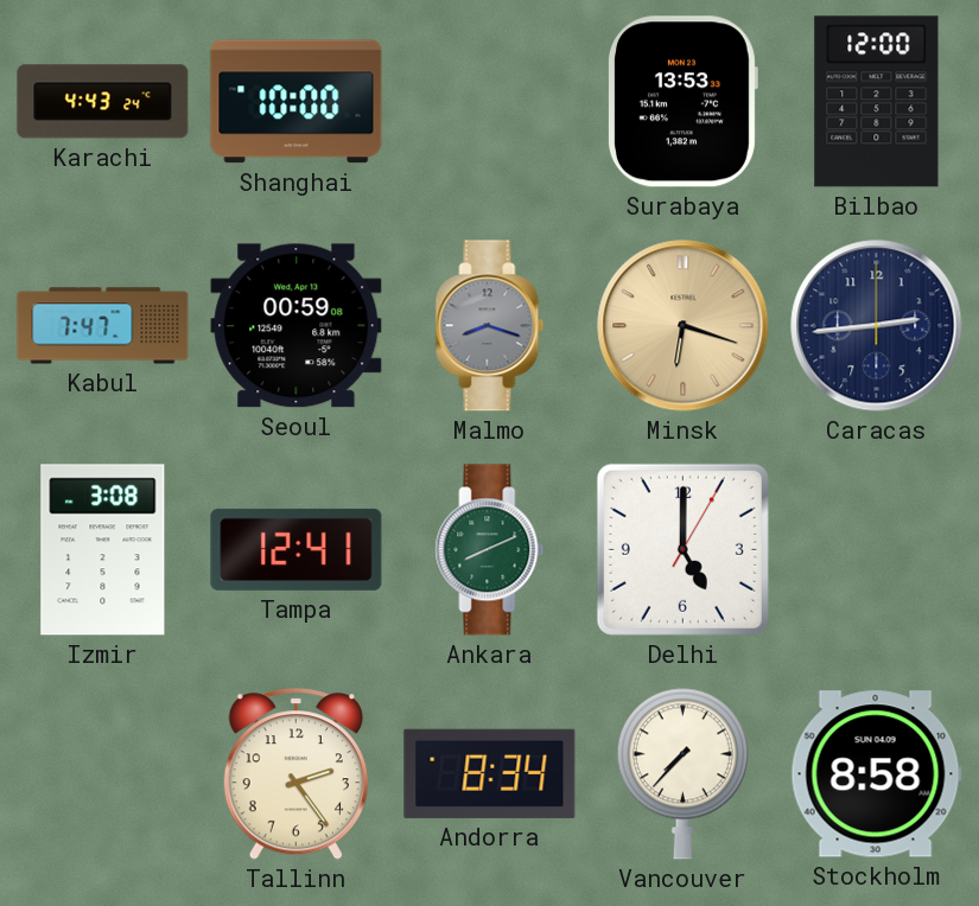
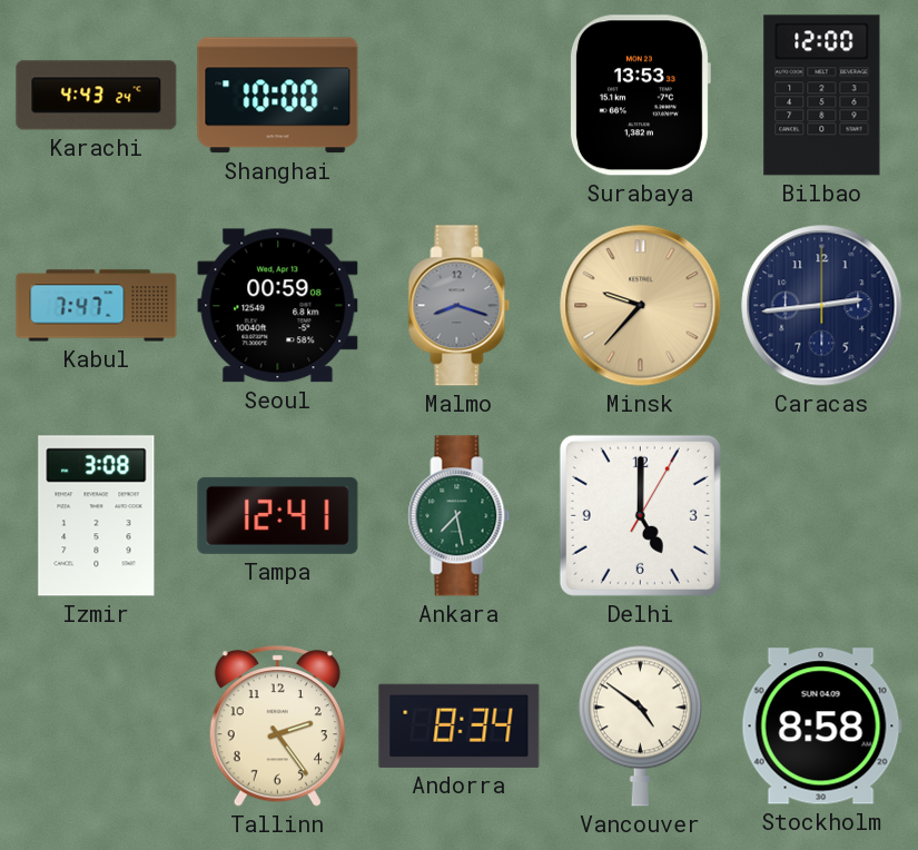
Minsk: 6:18 -> 9:37
Ankara: 8:11 -> 7:28
Vancouver: 7:37 -> 4:51
